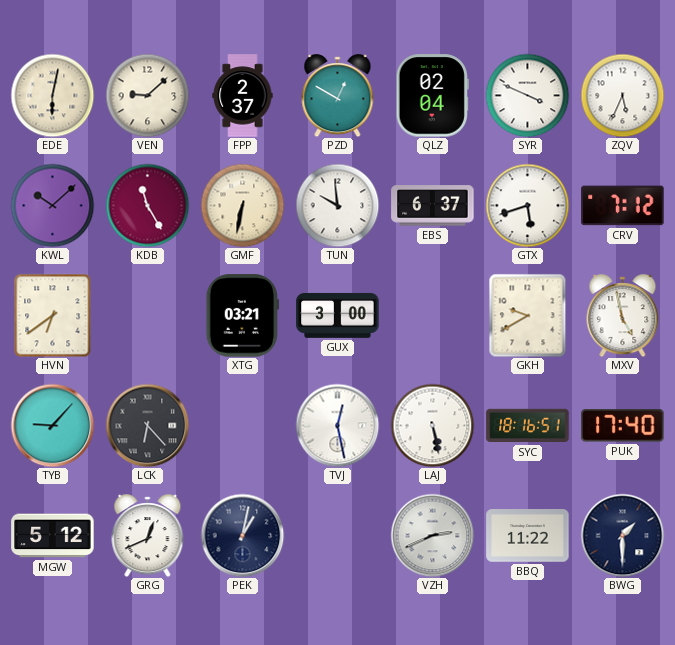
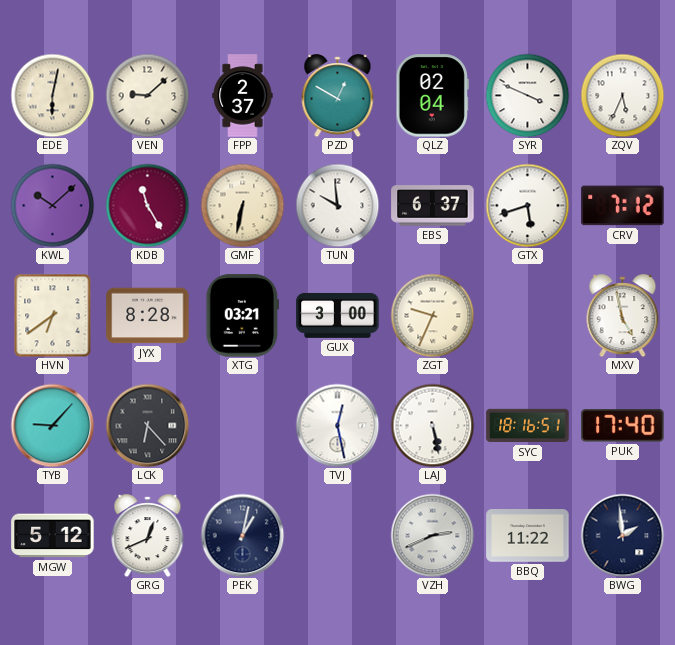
JYX: none -> 8:28
ZGT: none -> 9:34
GKH: 9:40 -> none
BWG: 1:30 -> 1:59
